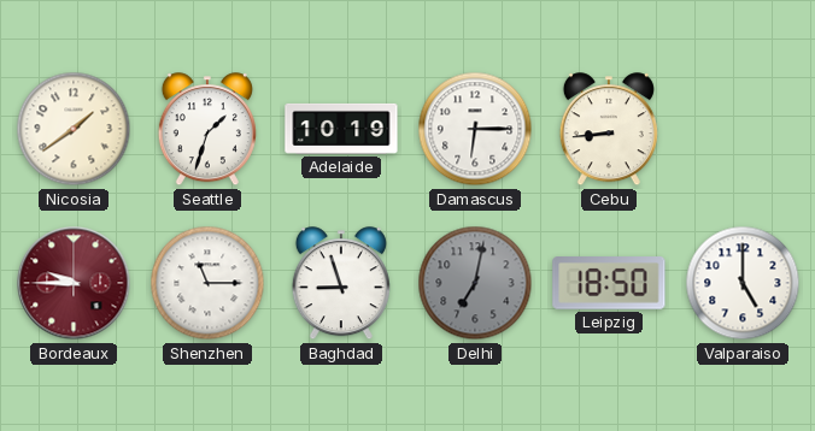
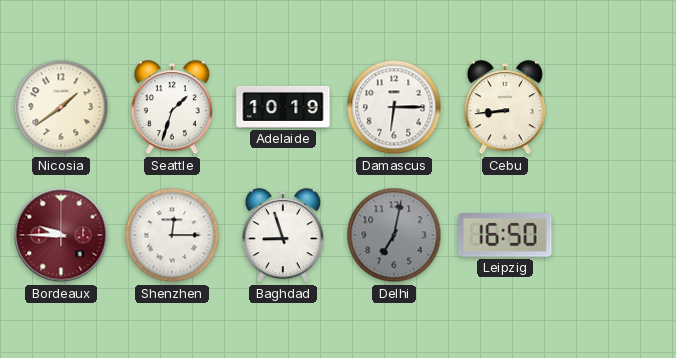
Shenzhen: 11:15 -> 12:15
Leipzig: 18:50 -> 16:50
Valparaiso: 5:00 -> none
